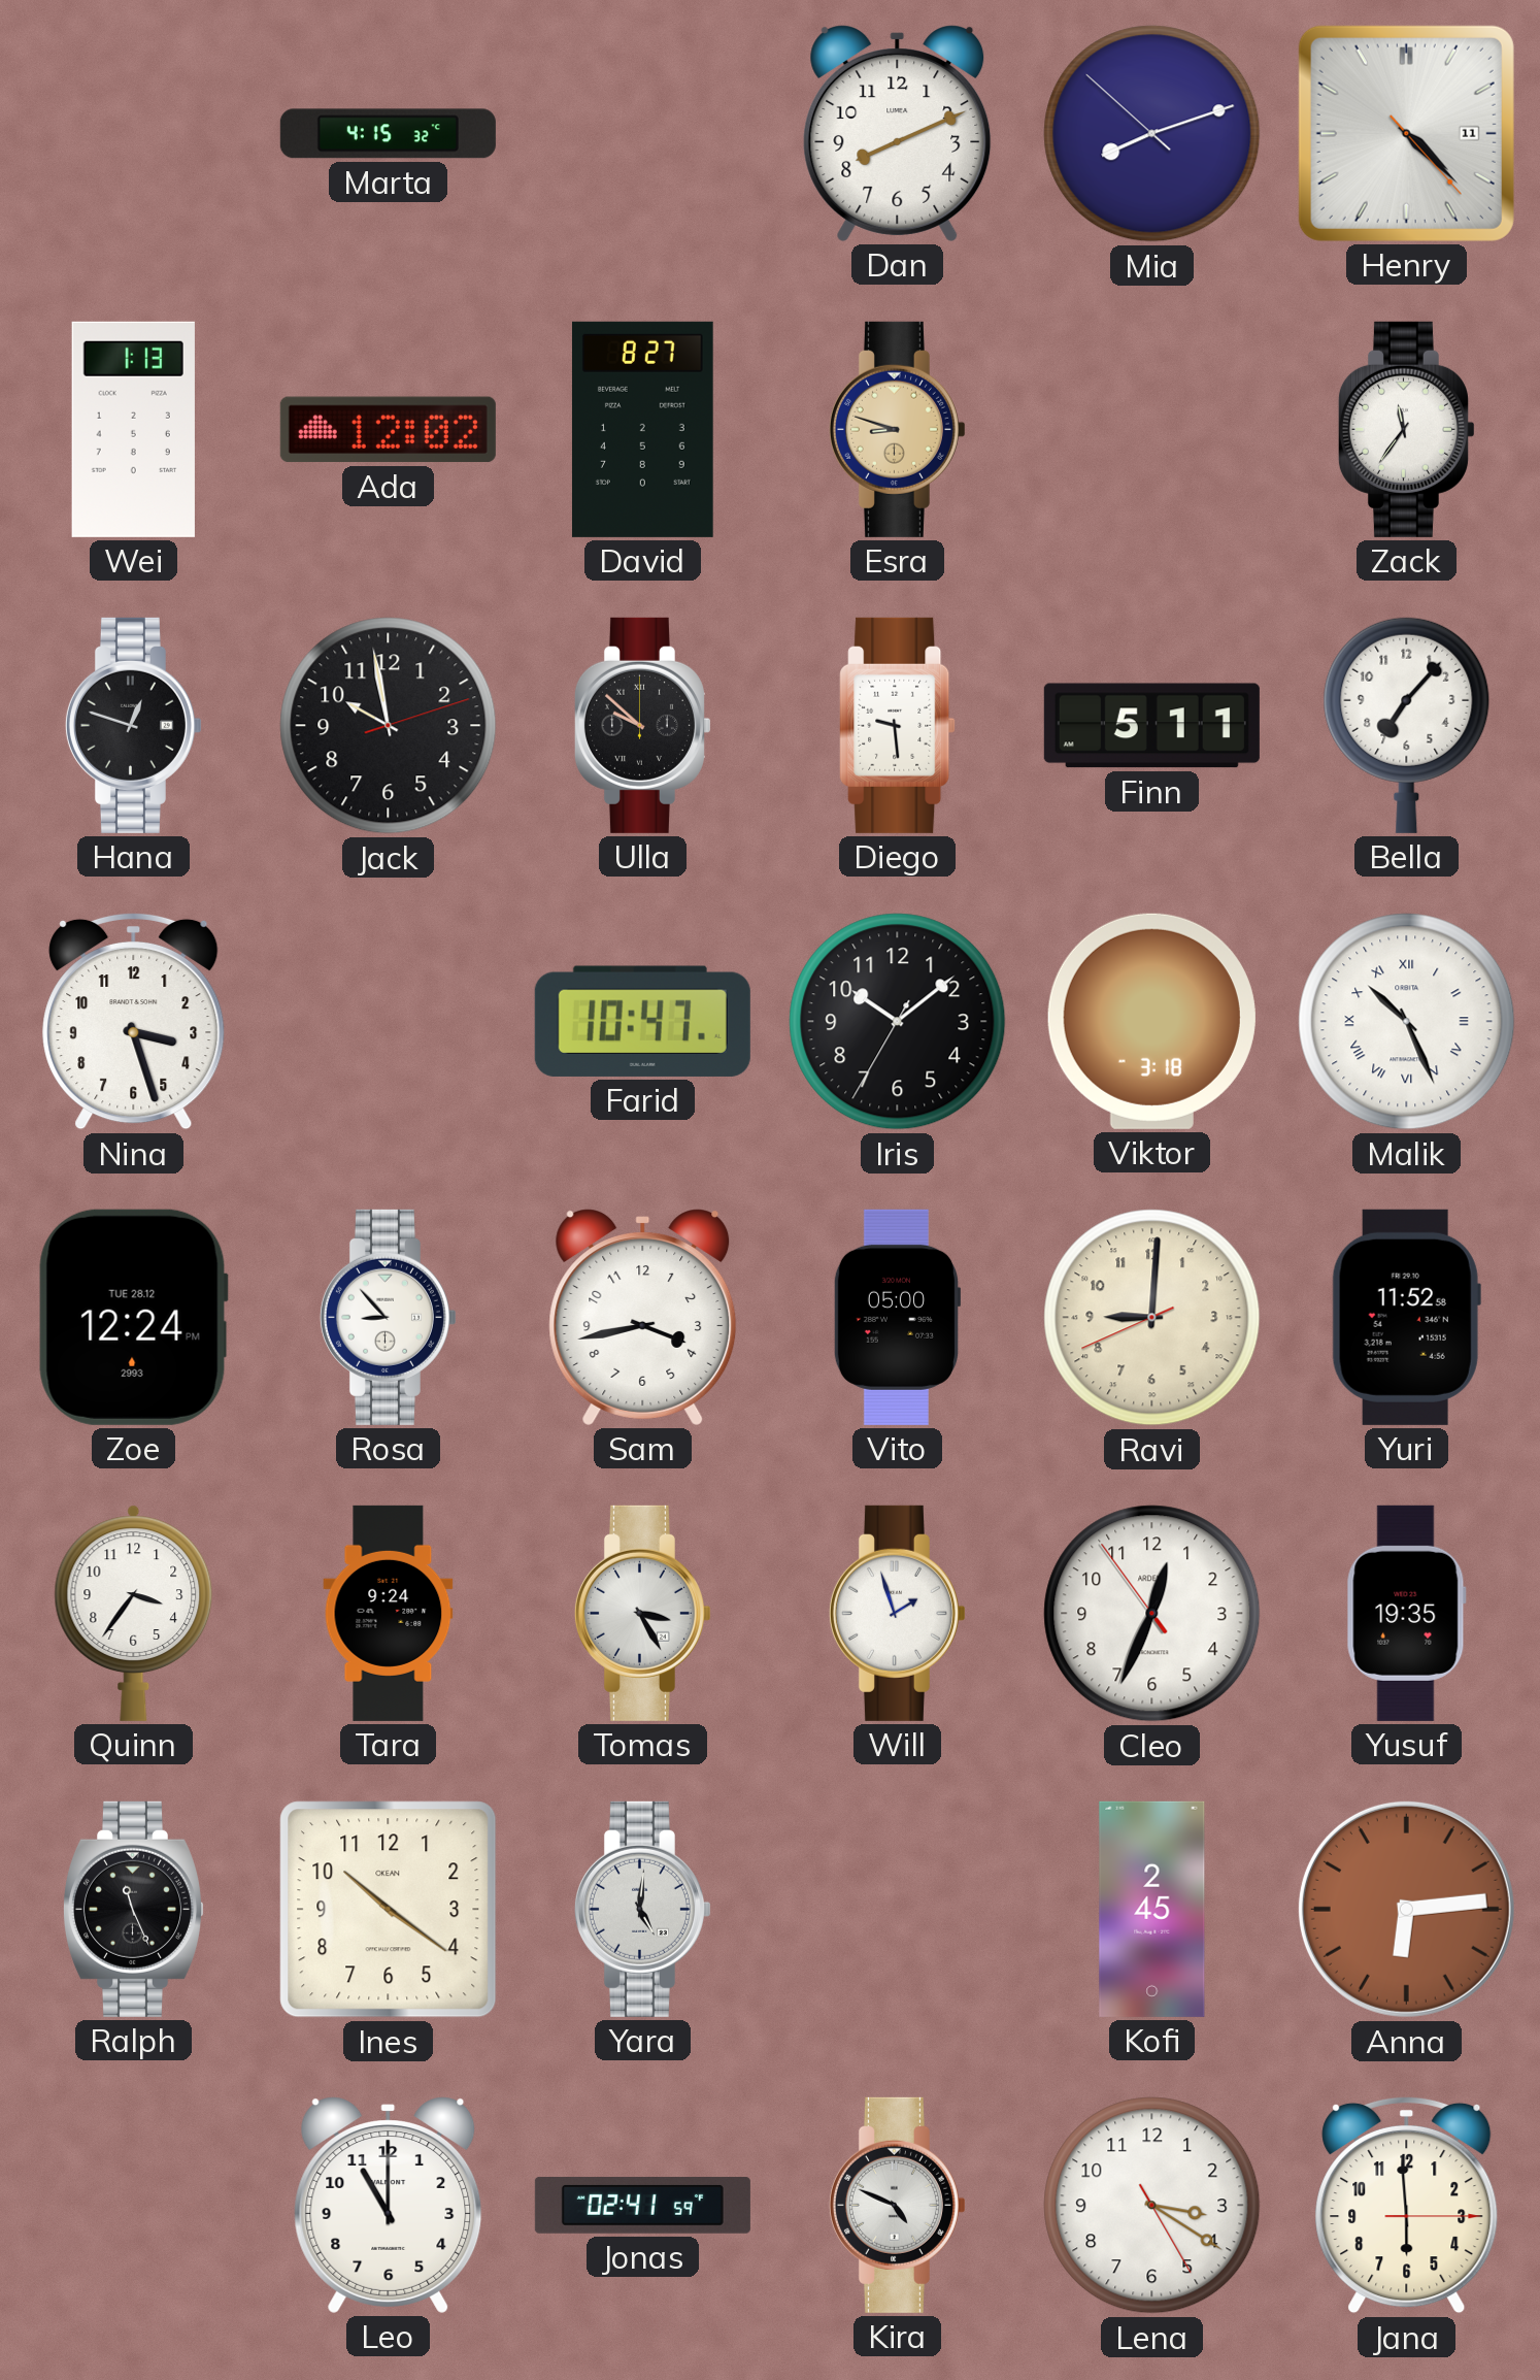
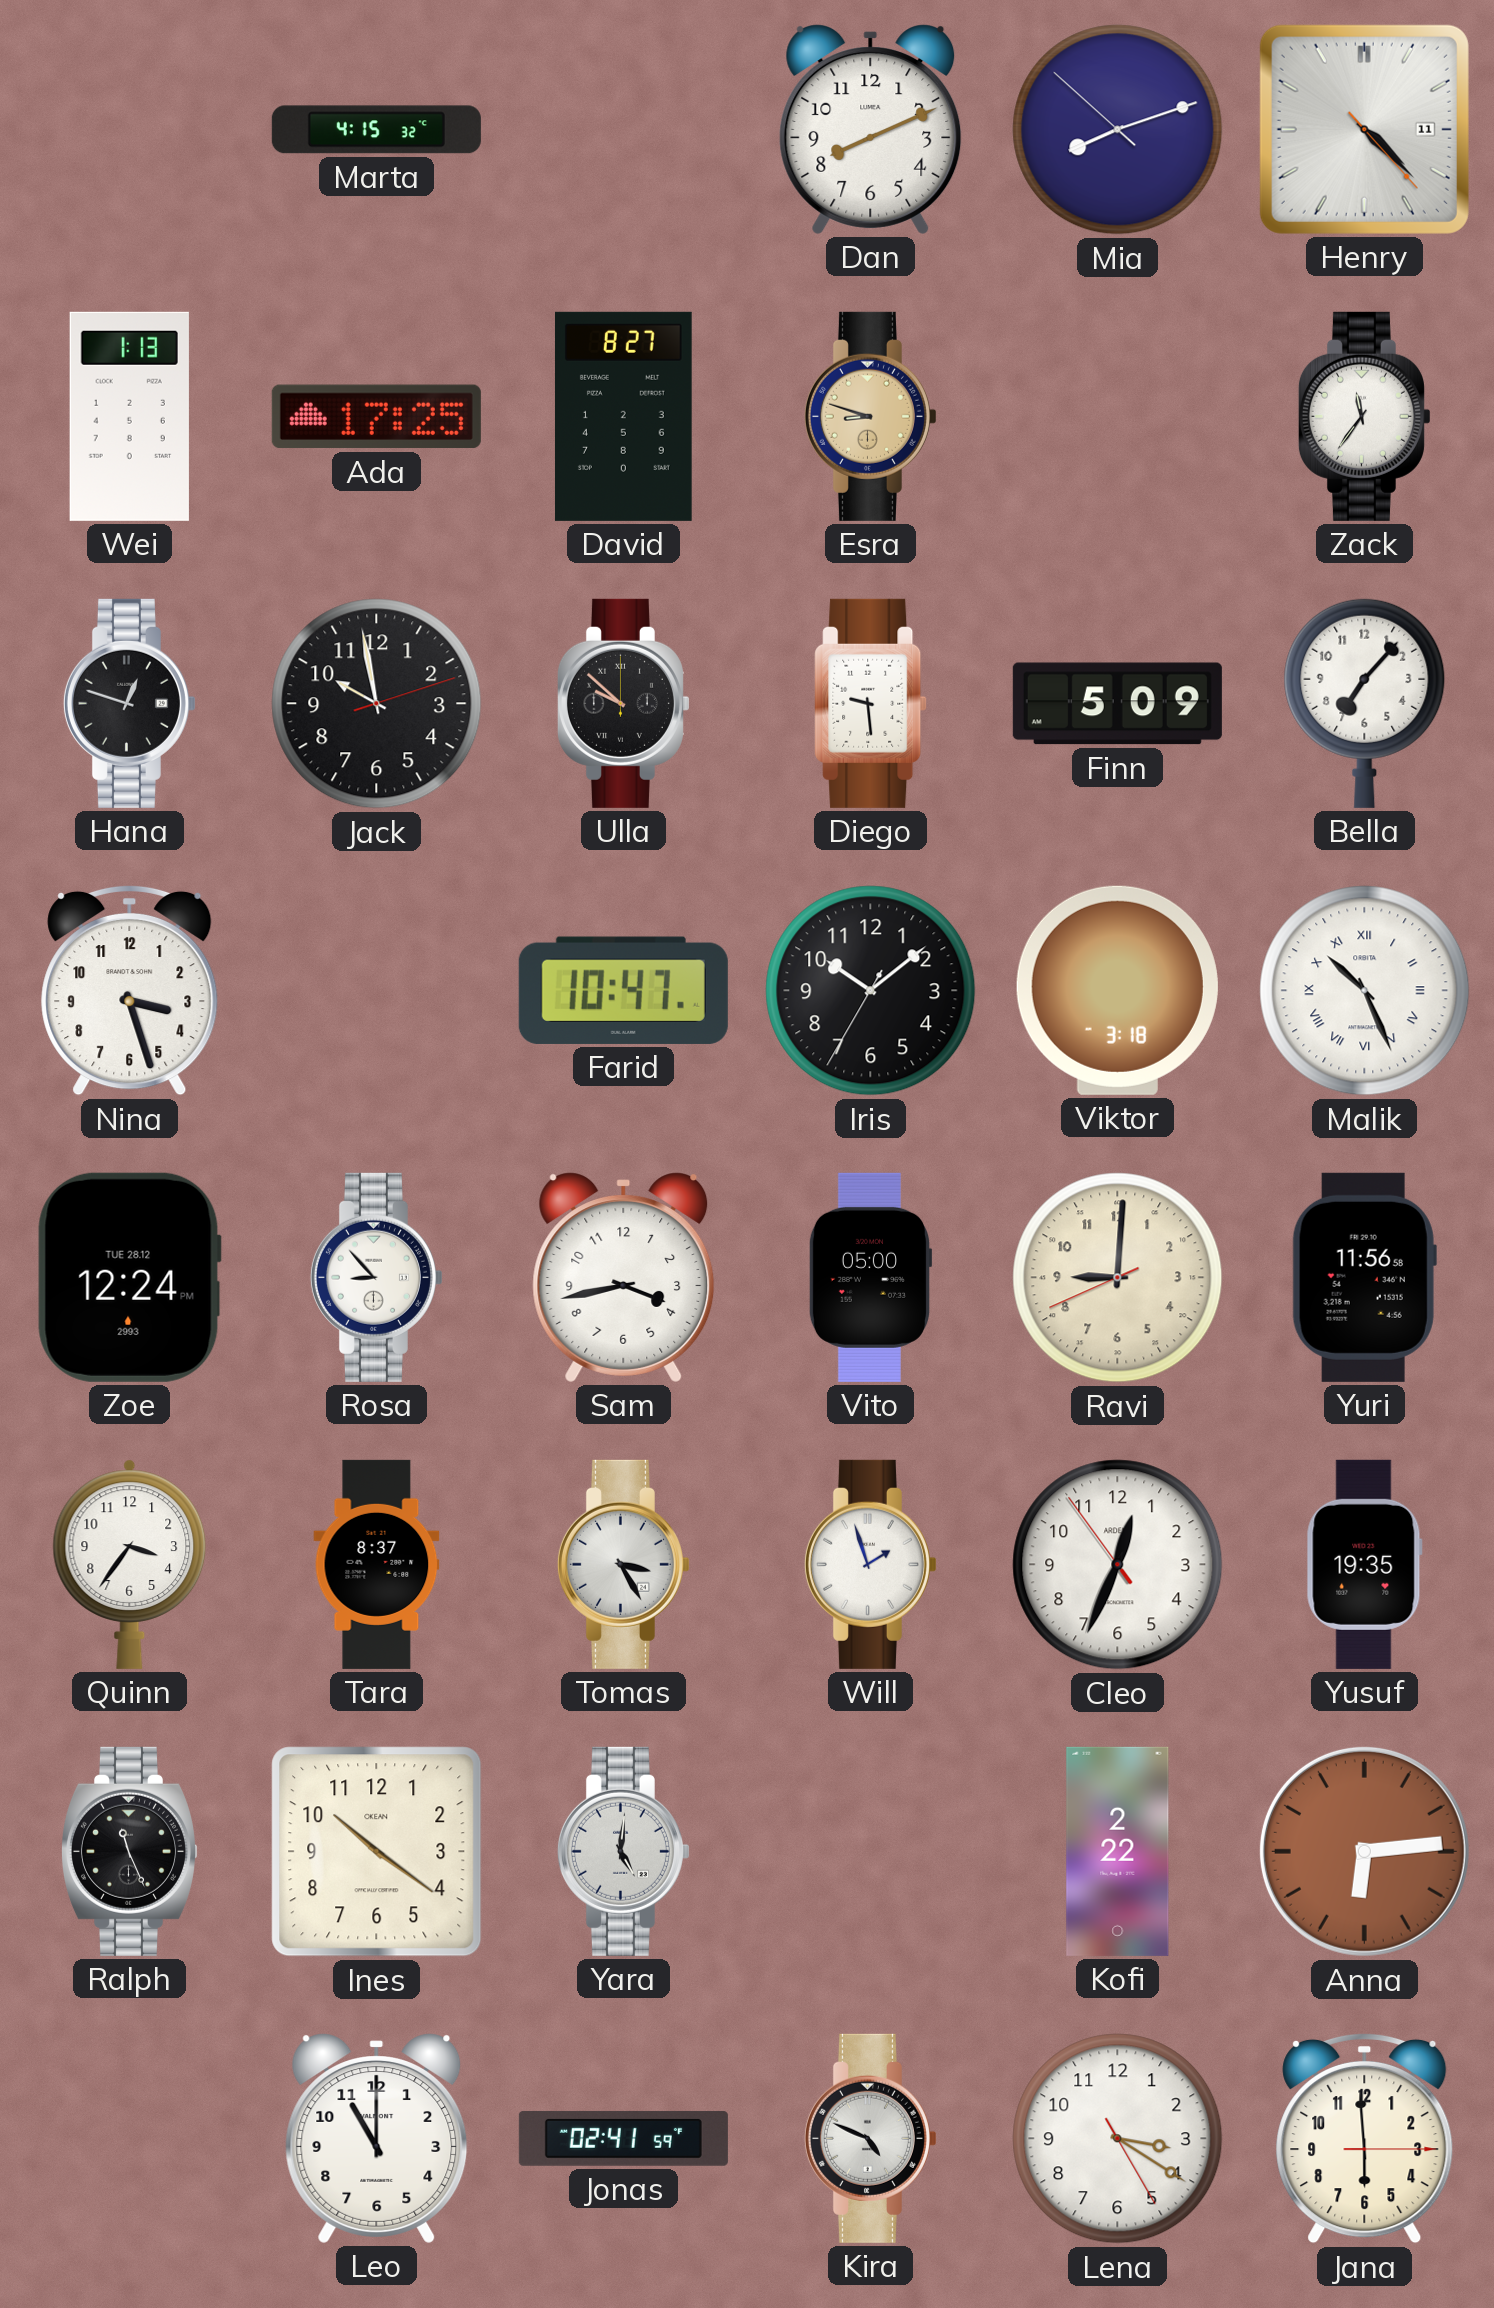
Ada: 12:02 -> 17:25
Finn: 5:11 -> 5:09
Yuri: 11:52 -> 11:56
Tara: 9:24 -> 8:37
Kofi: 2:45 -> 2:22
